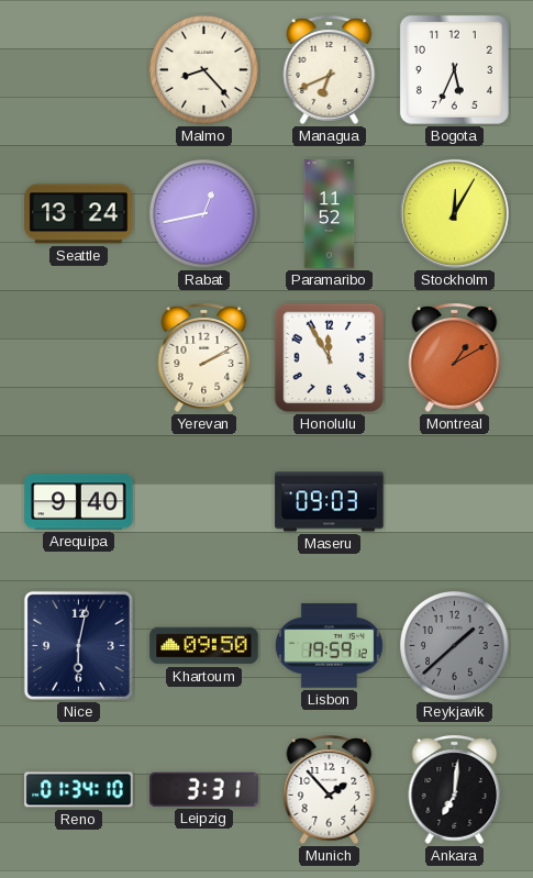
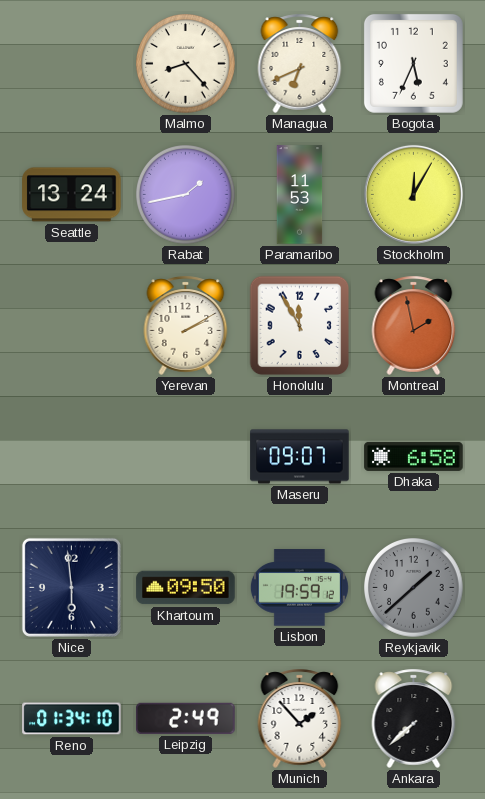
Rabat: 12:43 -> 1:43
Paramaribo: 11:52 -> 11:53
Montreal: 1:10 -> 1:58
Arequipa: 9:40 -> none
Maseru: 09:03 -> 09:07
Dhaka: none -> 6:58
Nice: 6:02 -> 5:59
Leipzig: 3:31 -> 2:49
Ankara: 7:01 -> 7:38
